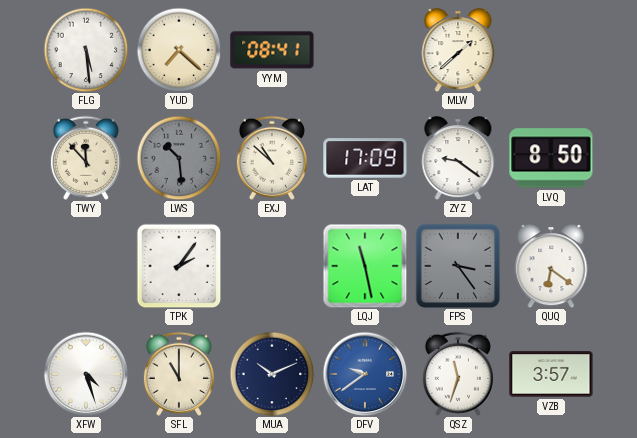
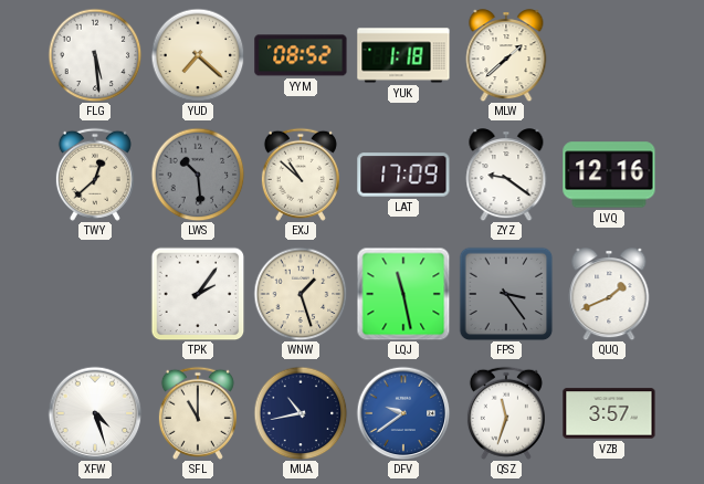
YYM: 08:41 -> 08:52
YUK: none -> 1:18
TWY: 11:53 -> 12:38
LVQ: 8:50 -> 12:16
WNW: none -> 1:27
QUQ: 6:21 -> 1:41
MUA: 10:11 -> 10:43
